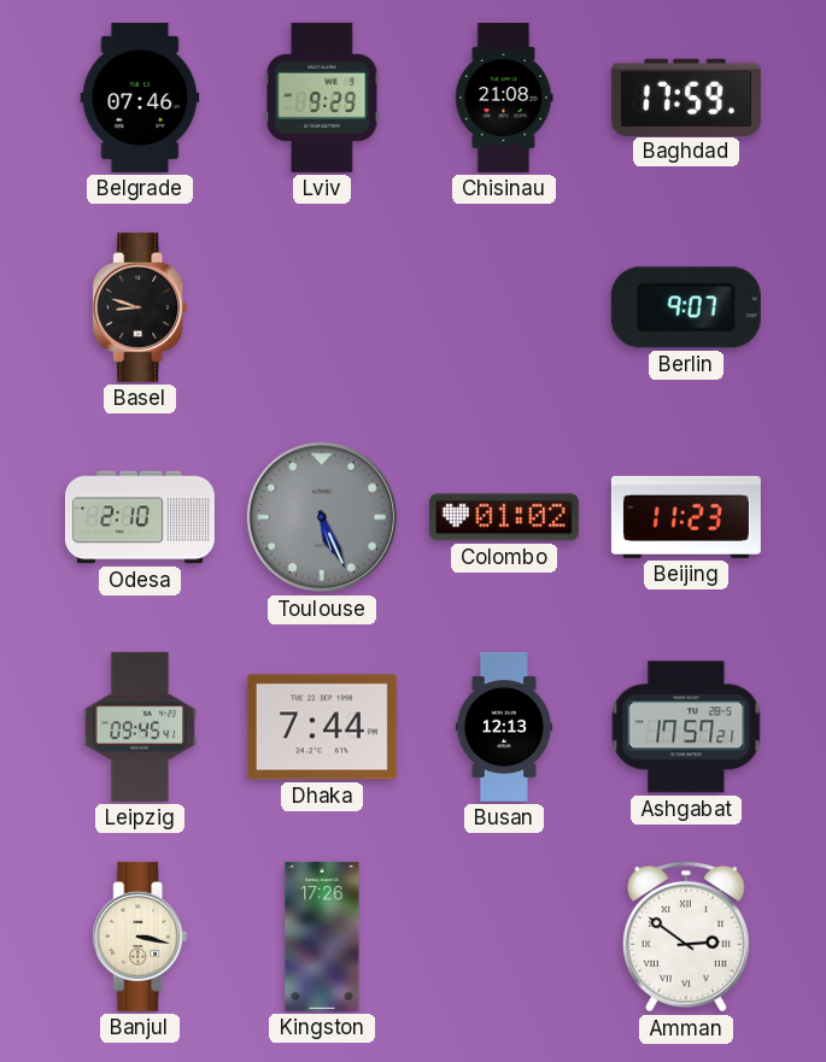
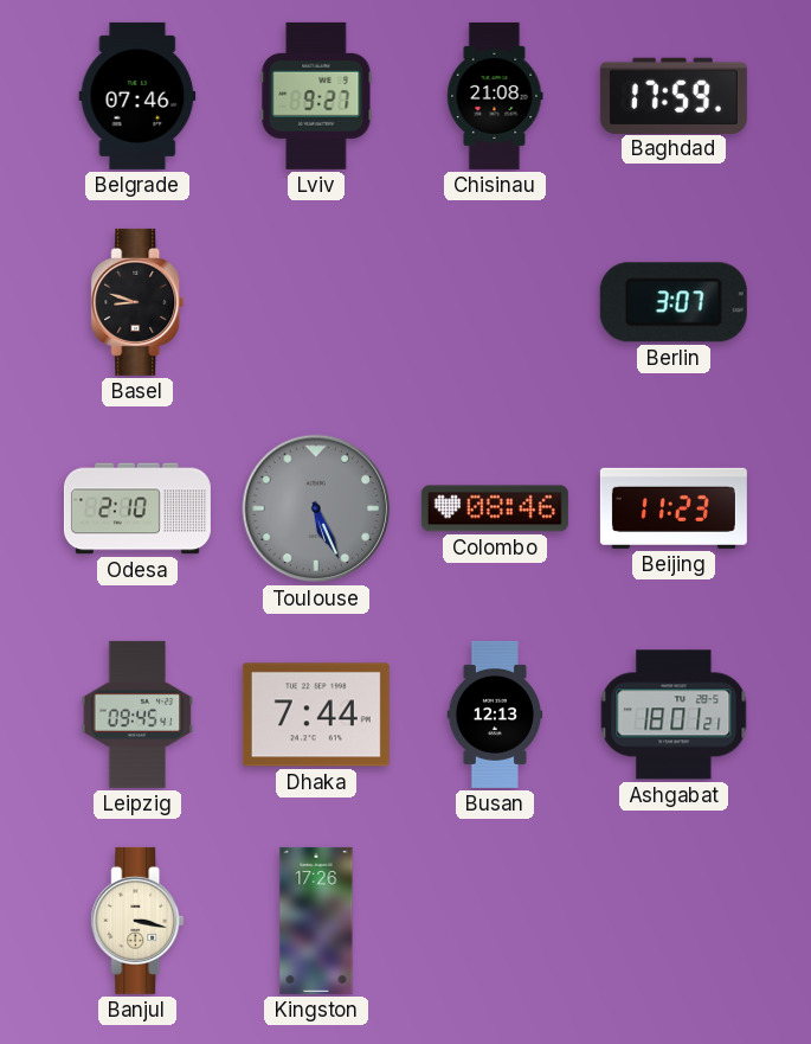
Lviv: 9:29 -> 9:27
Berlin: 9:07 -> 3:07
Colombo: 01:02 -> 08:46
Ashgabat: 17:57 -> 18:01
Amman: 2:51 -> none
